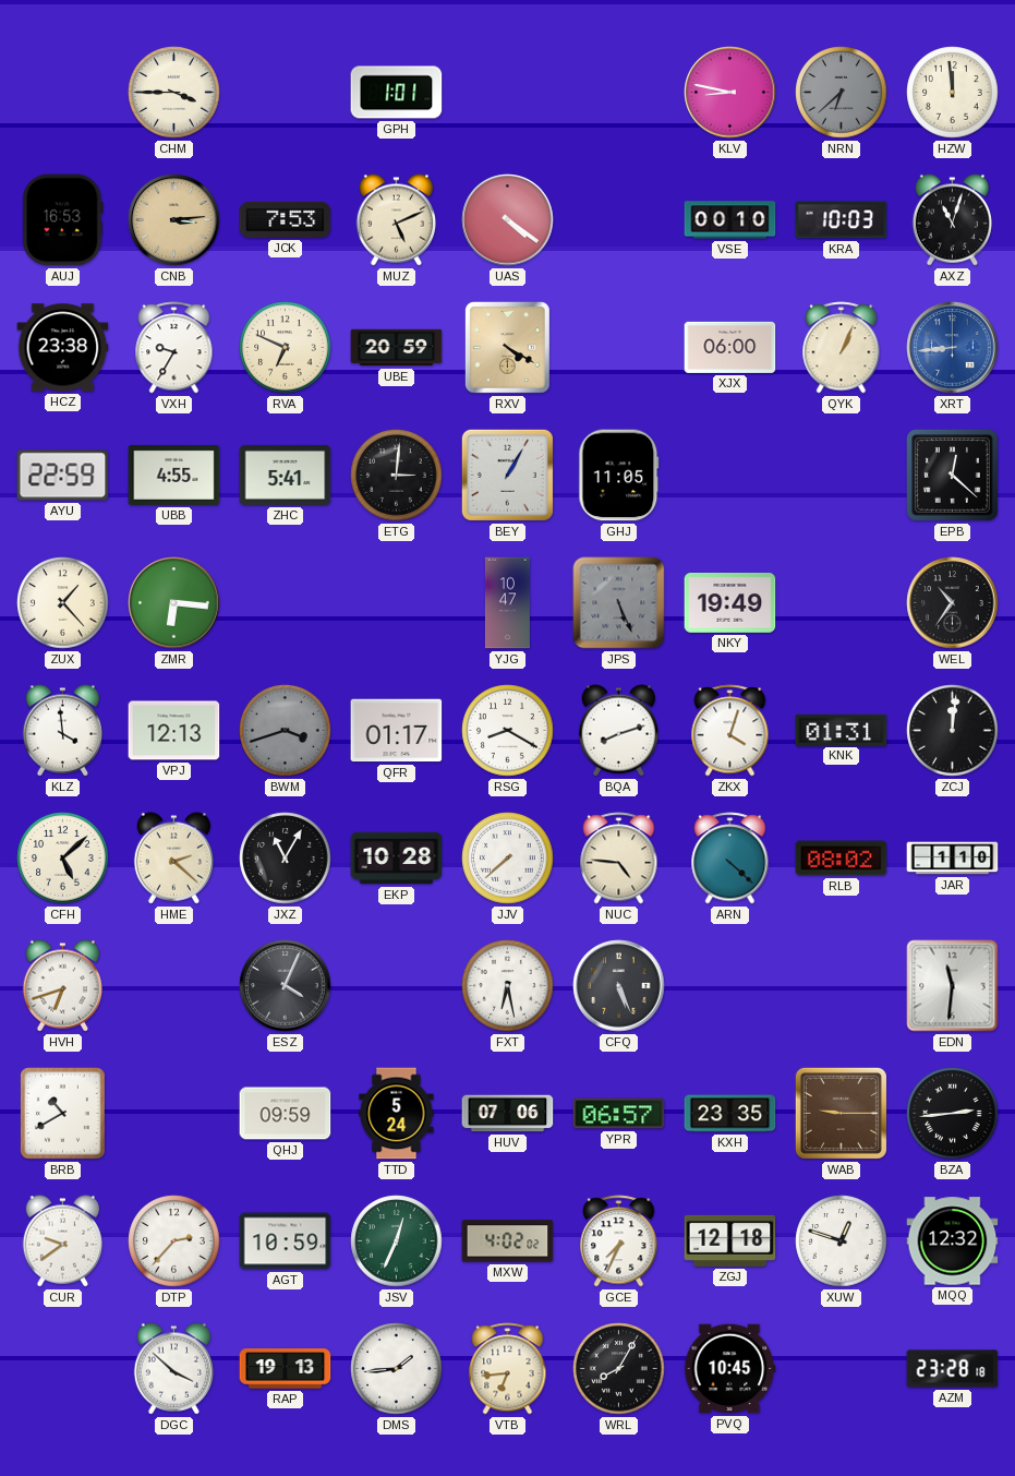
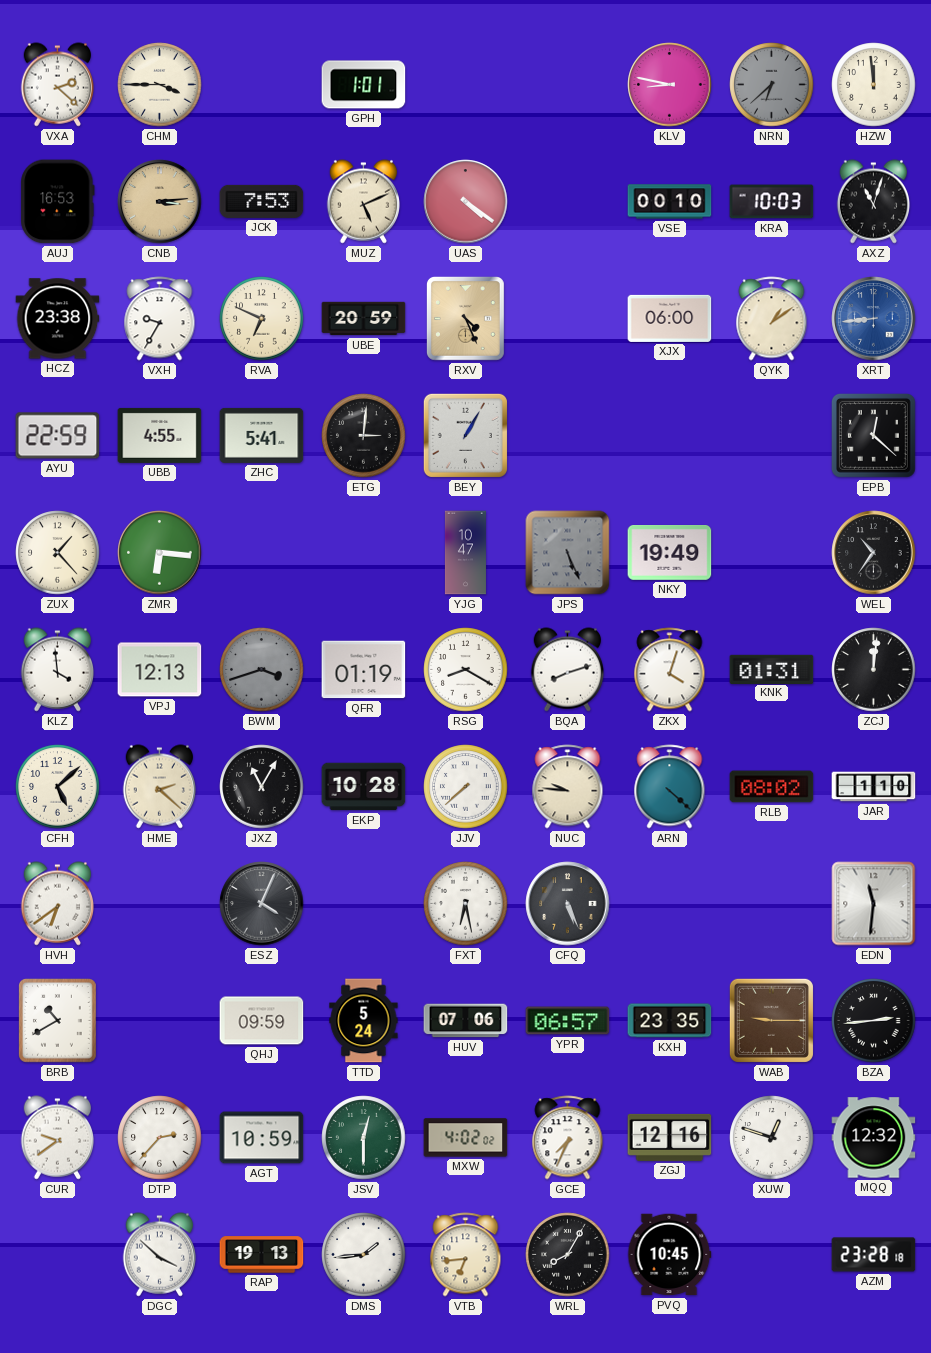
VXA: none -> 2:22
RXV: 4:20 -> 4:26
QYK: 1:04 -> 1:09
GHJ: 11:05 -> none
QFR: 01:17 -> 01:19
NUC: 4:46 -> 9:46
HVH: 6:42 -> 6:39
JSV: 12:34 -> 12:30
ZGJ: 12:18 -> 12:16
